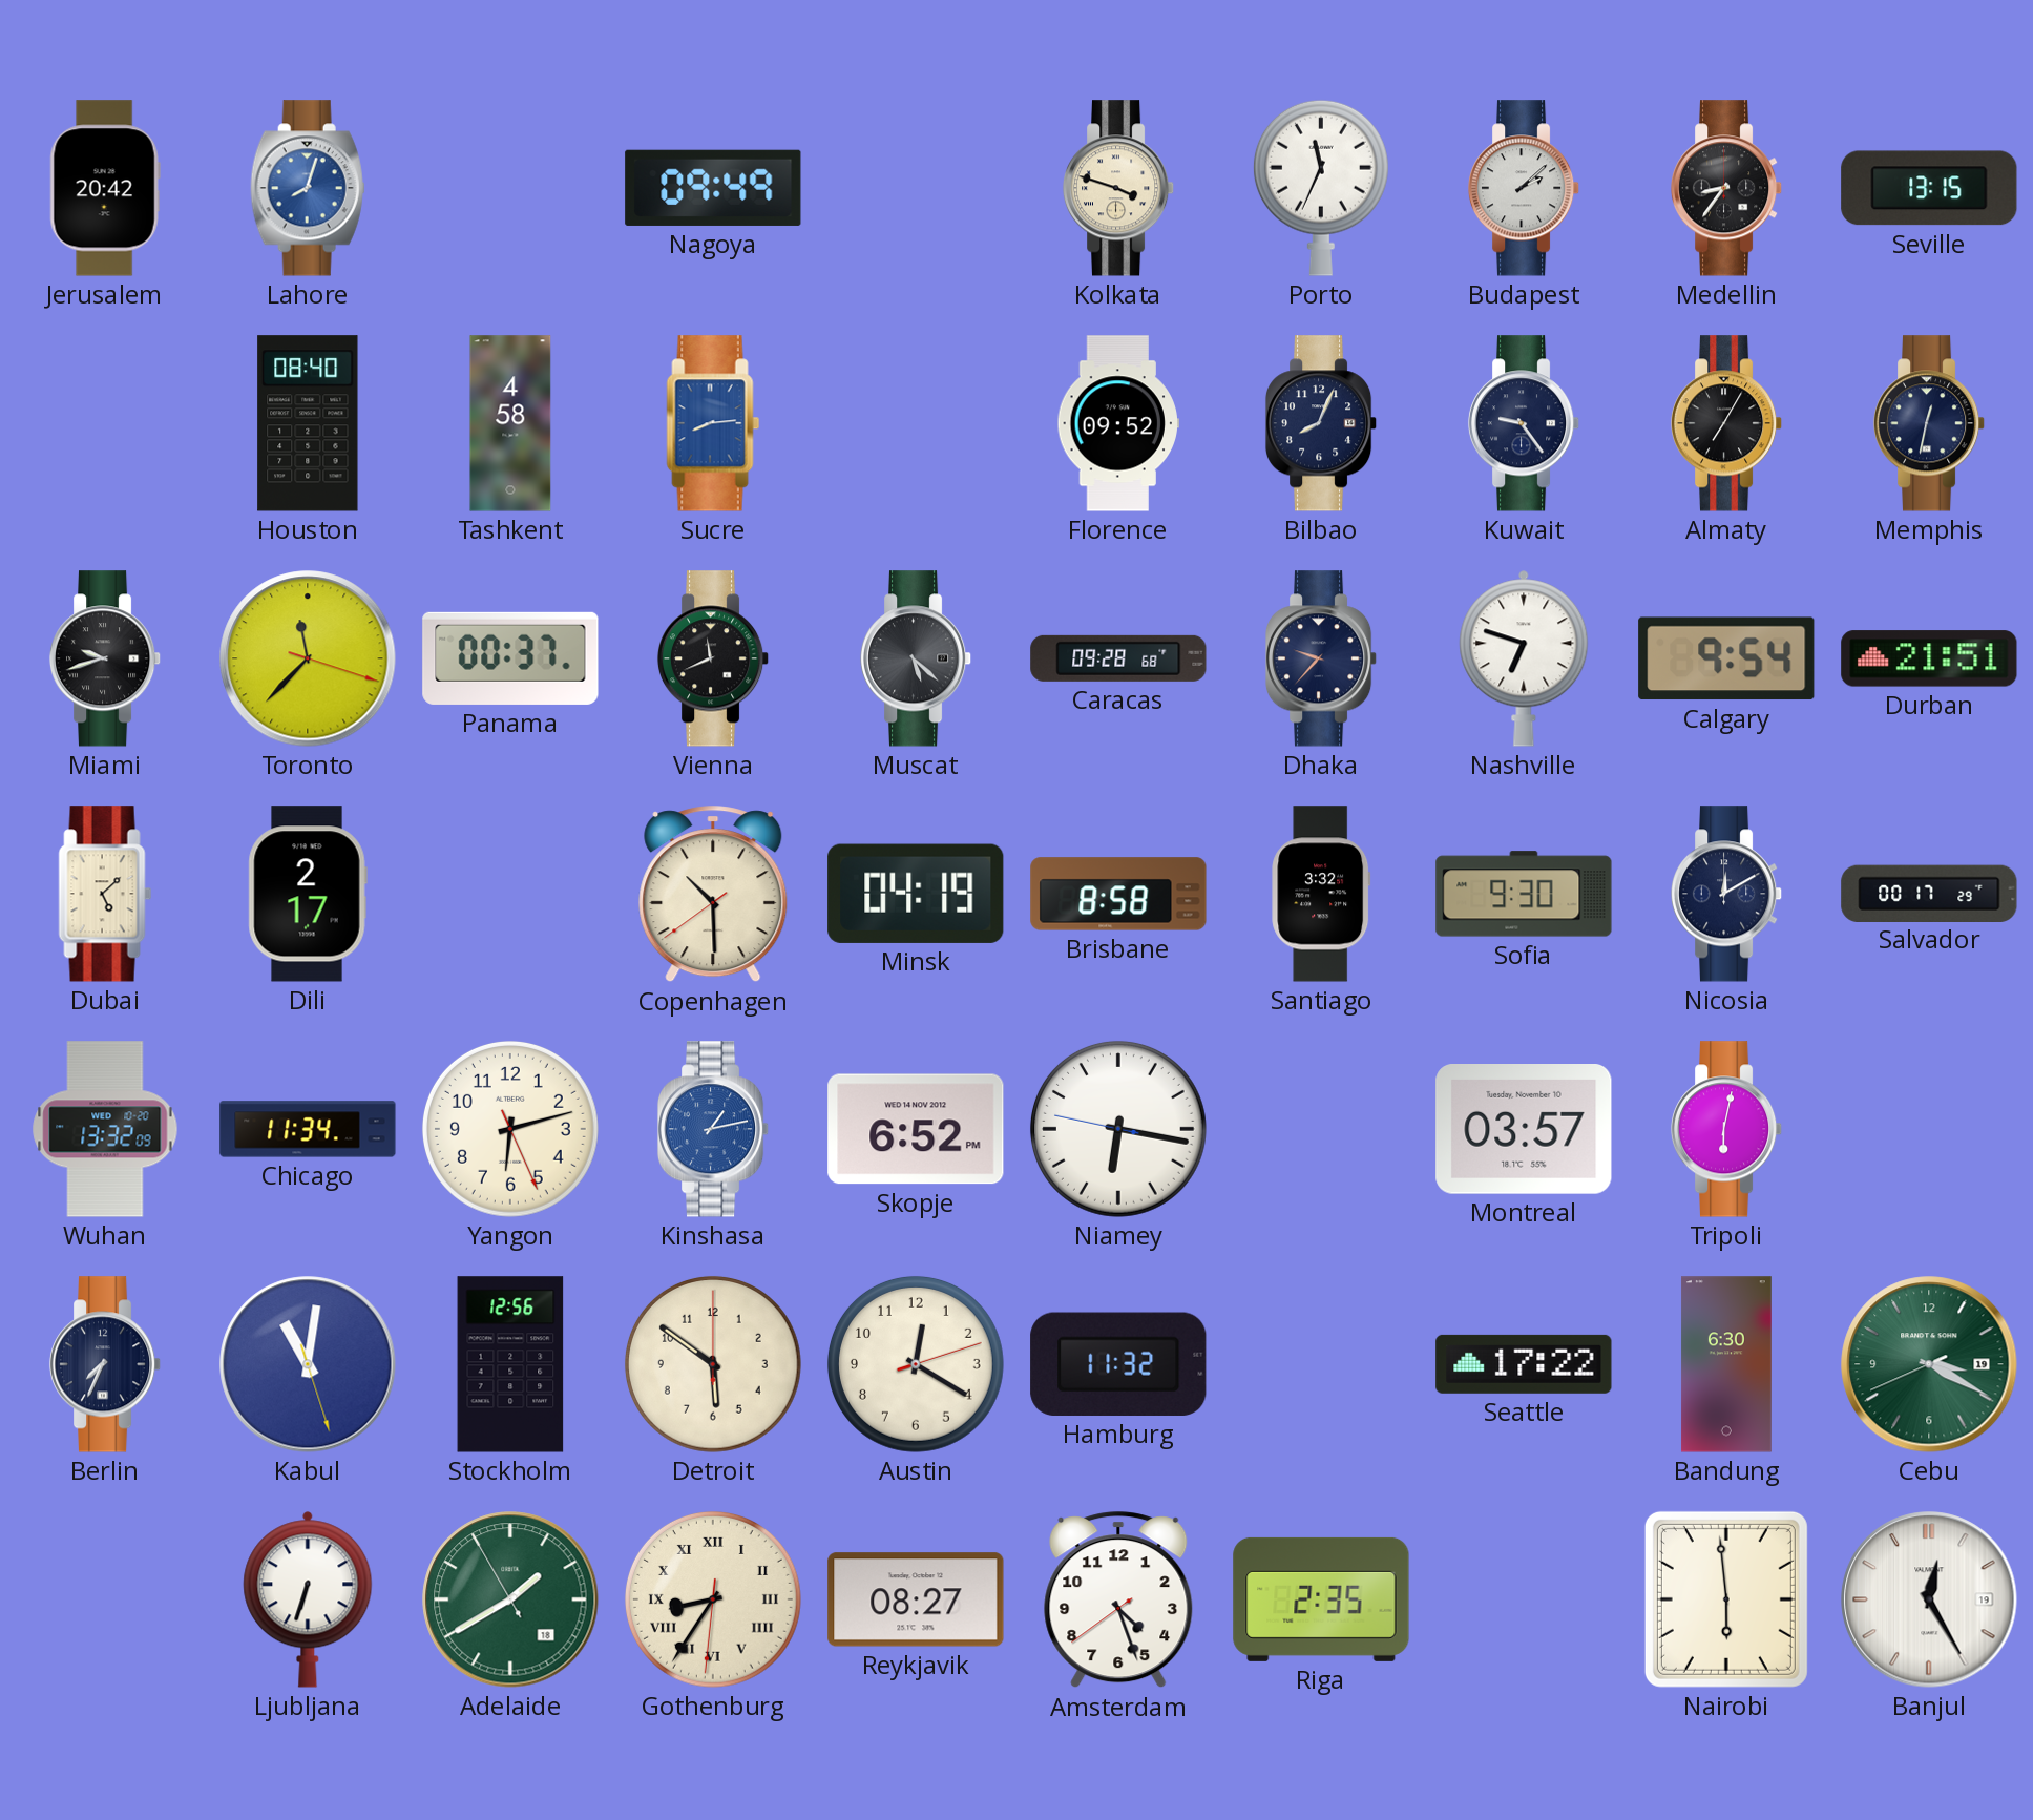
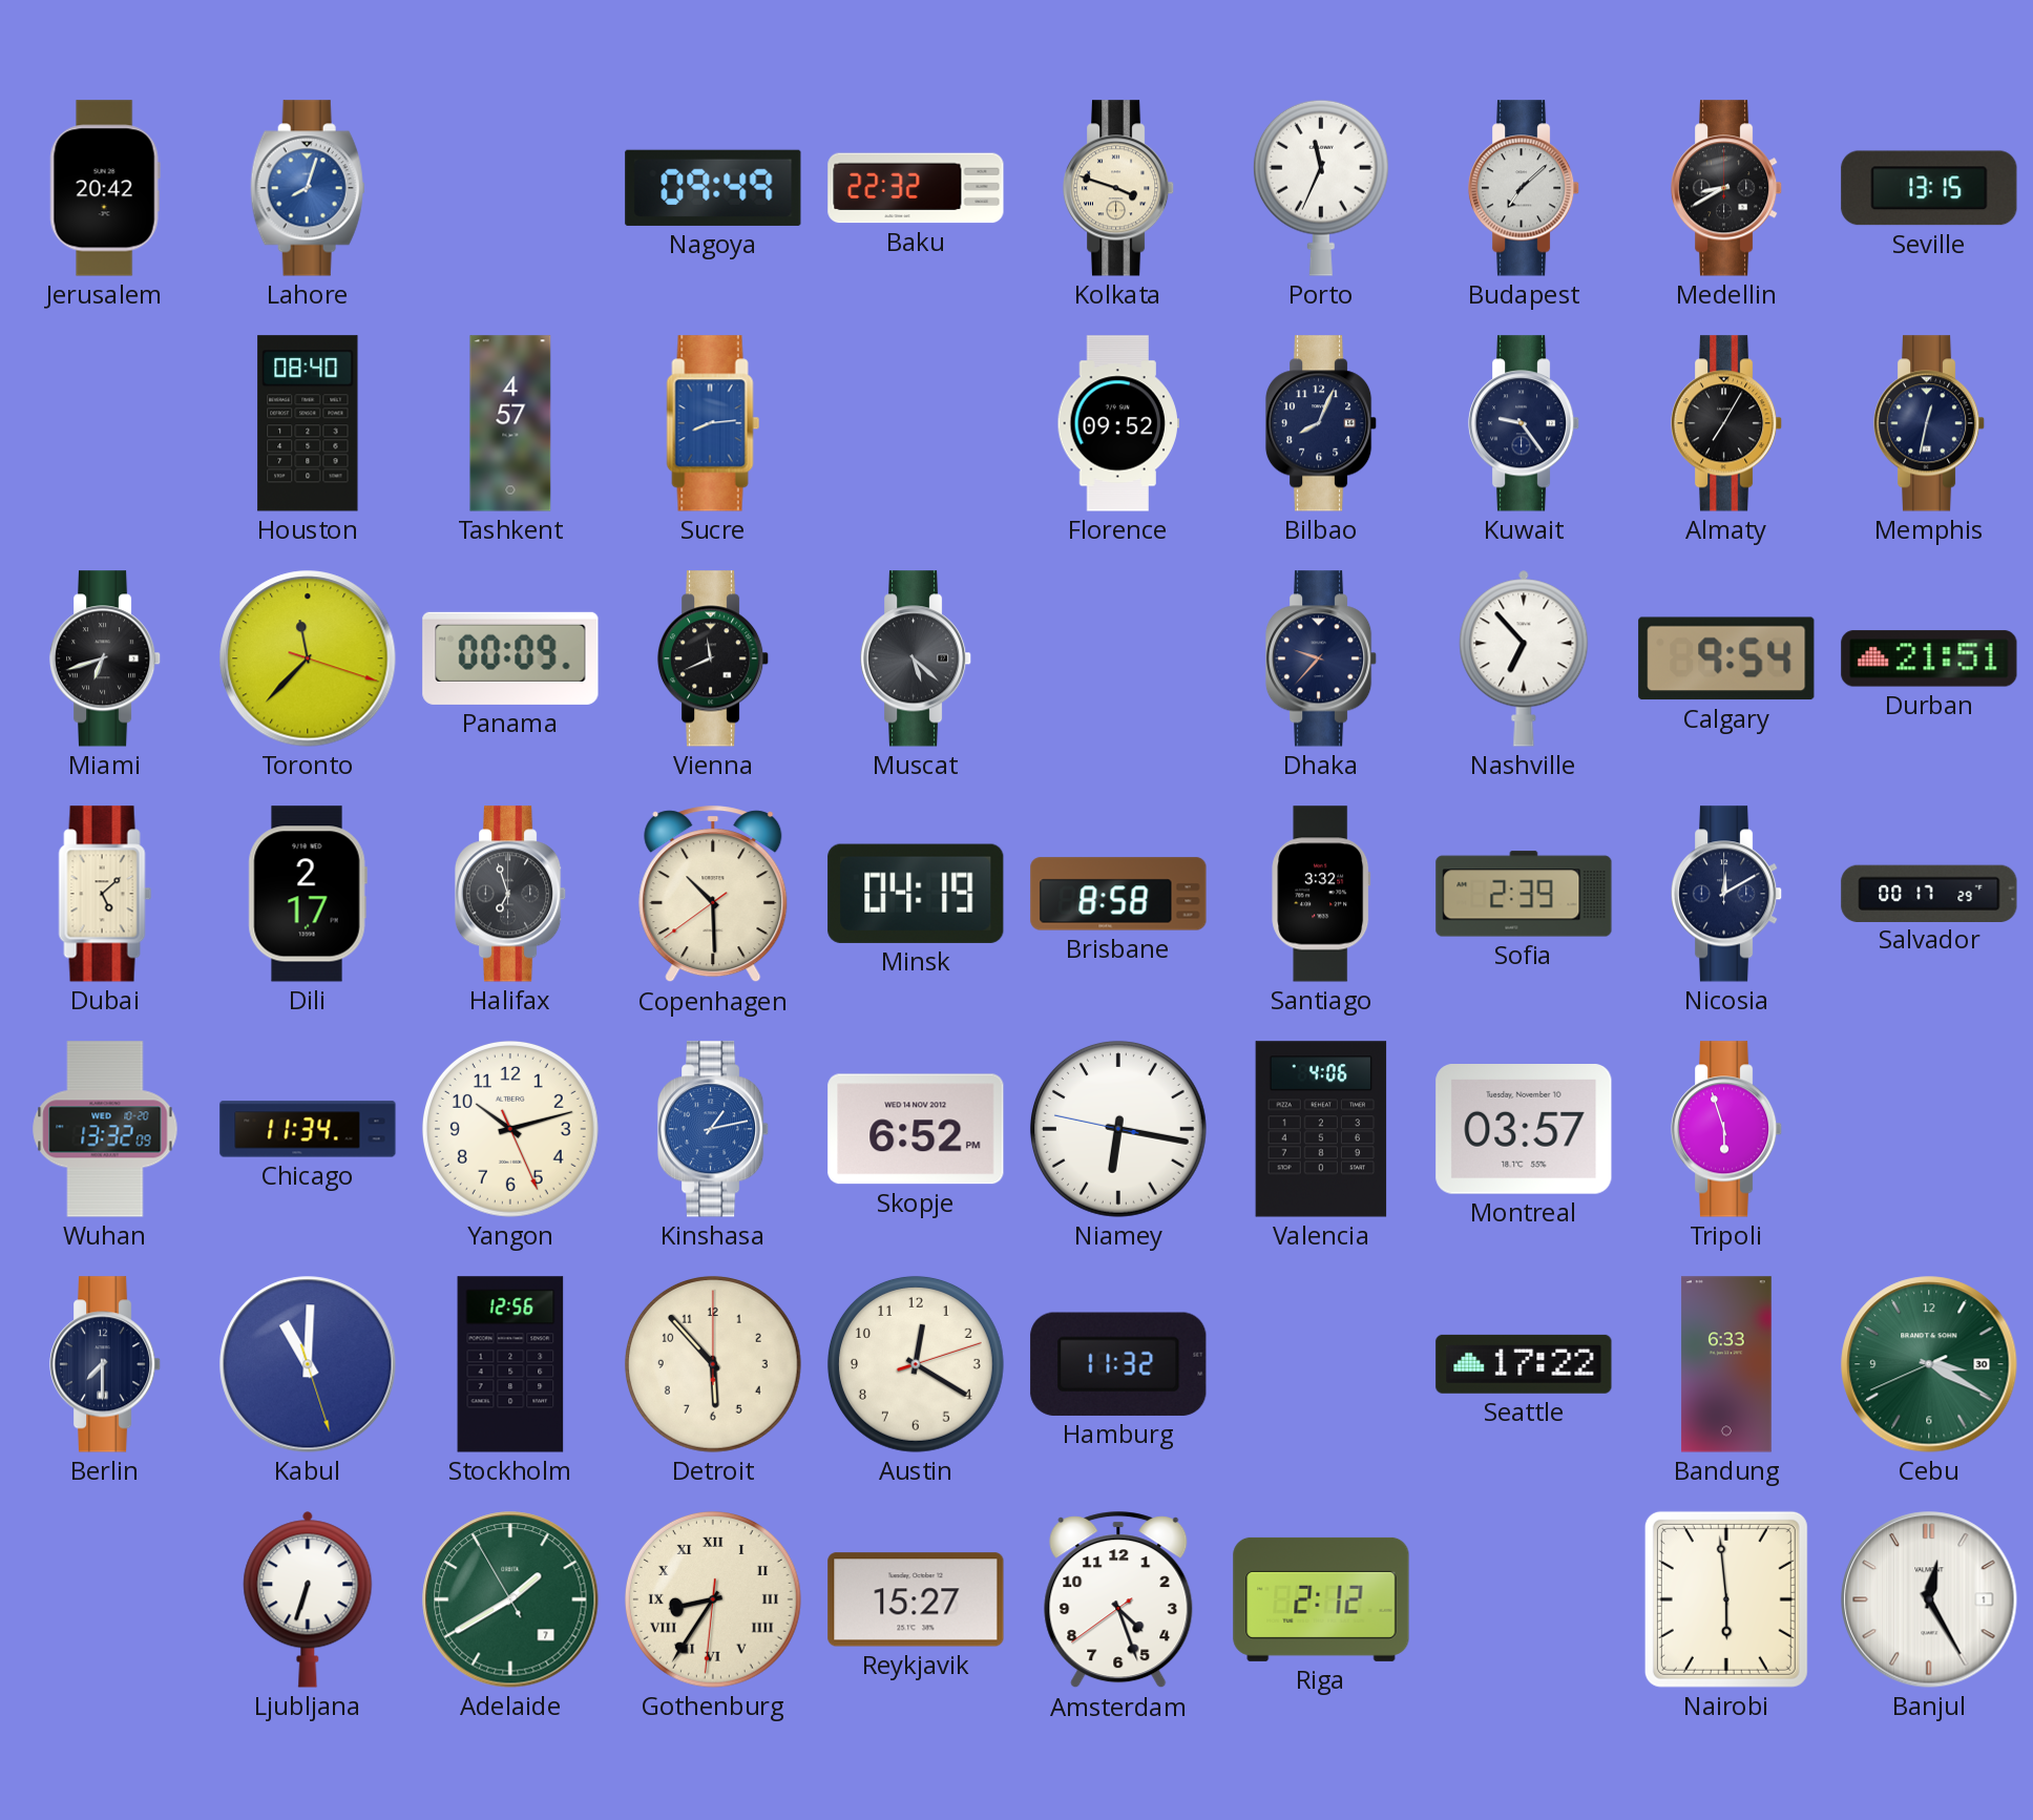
Baku: none -> 22:32
Budapest: 2:08 -> 7:08
Medellin: 8:36 -> 8:40
Tashkent: 4:58 -> 4:57
Miami: 9:42 -> 6:42
Panama: 00:37 -> 00:09
Caracas: 09:28 -> none
Nashville: 6:48 -> 6:53
Halifax: none -> 6:57
Sofia: 9:30 -> 2:39
Yangon: 6:12 -> 10:12
Valencia: none -> 4:06
Tripoli: 6:02 -> 5:57
Berlin: 7:34 -> 7:30
Kabul: 11:01 -> 11:00
Detroit: 5:51 -> 5:53
Bandung: 6:30 -> 6:33
Cebu date: 19 -> 30
Adelaide date: 18 -> 7
Reykjavik: 08:27 -> 15:27
Riga: 2:35 -> 2:12
Banjul date: 19 -> 1
